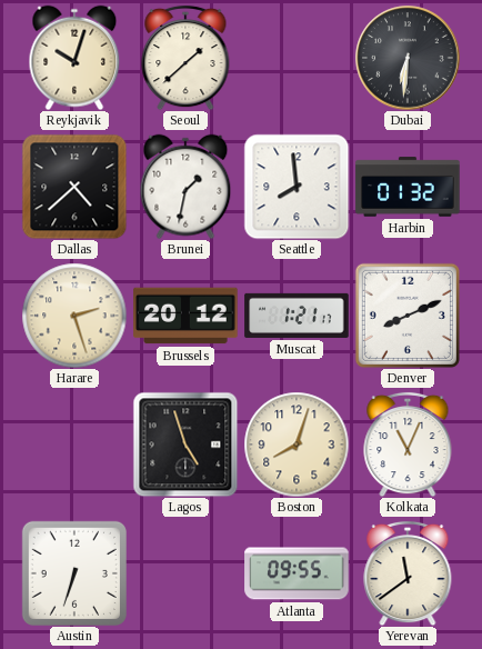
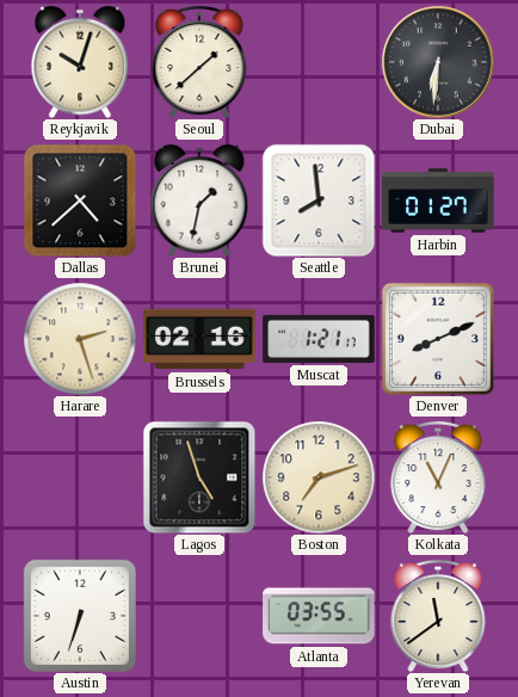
Harbin: 01:32 -> 01:27
Brussels: 20:12 -> 02:16
Boston: 8:03 -> 7:12
Atlanta: 09:55 -> 03:55
